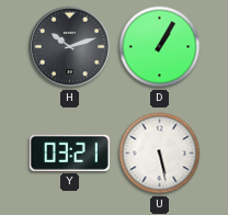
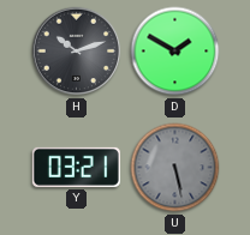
D: 1:05 -> 1:50
U dial: white -> grey
